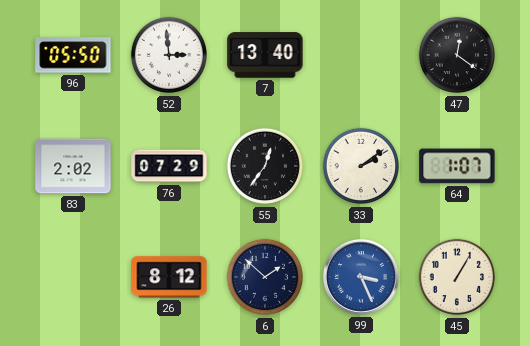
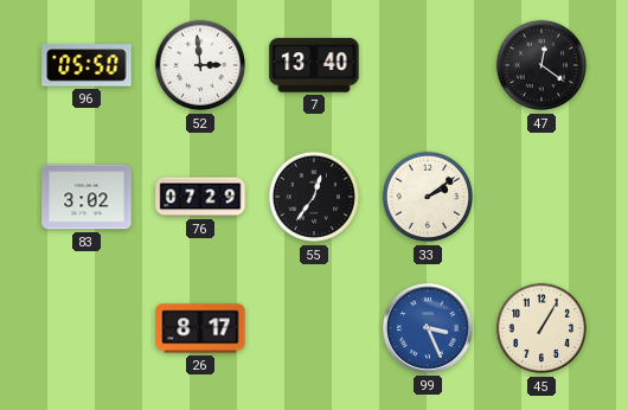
83: 2:02 -> 3:02
64: 1:07 -> none
26: 8:12 -> 8:17
6: 1:52 -> none
